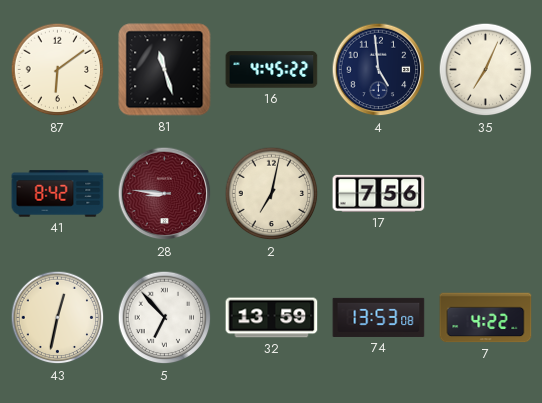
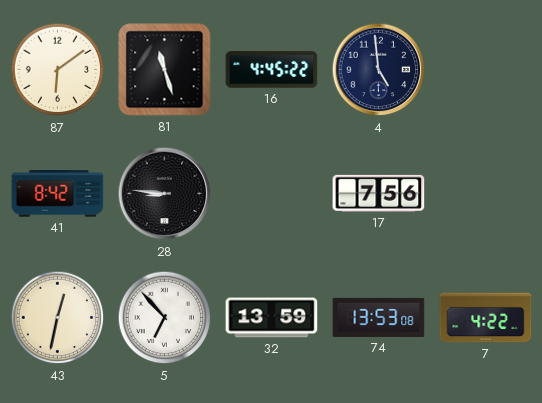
35: 7:04 -> none
28 dial: burgundy -> black
2: 7:02 -> none
